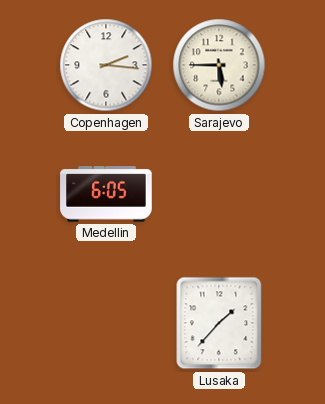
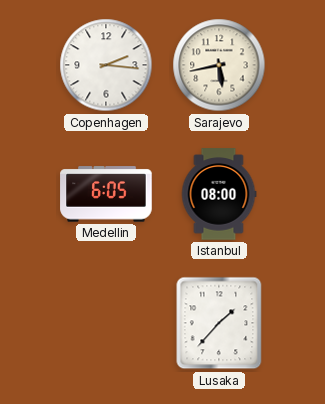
Sarajevo: 5:45 -> 5:43
Istanbul: none -> 08:00
